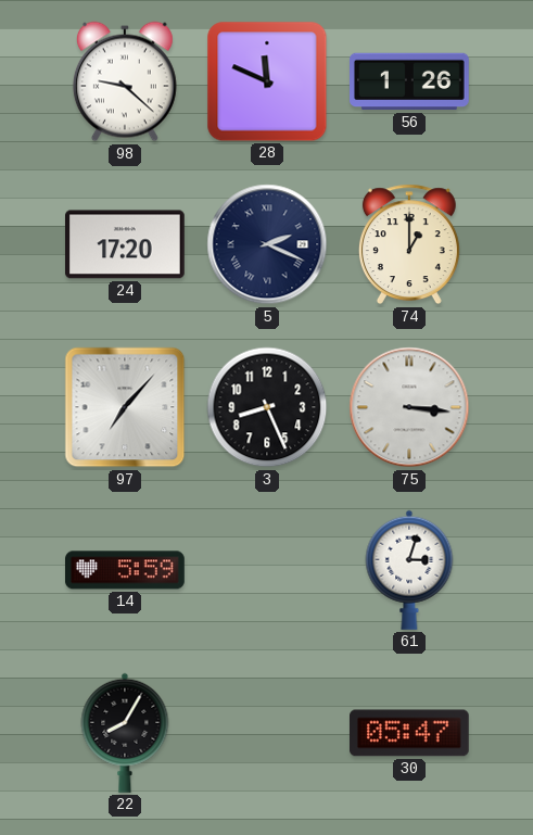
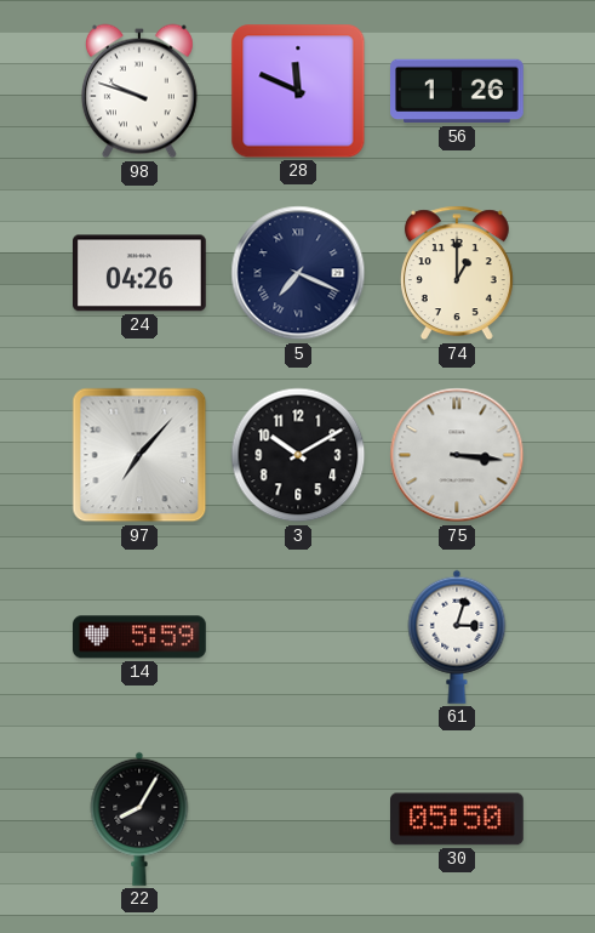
98: 9:22 -> 9:48
24: 17:20 -> 04:26
5: 2:19 -> 7:19
3: 8:26 -> 10:10
30: 05:47 -> 05:50
